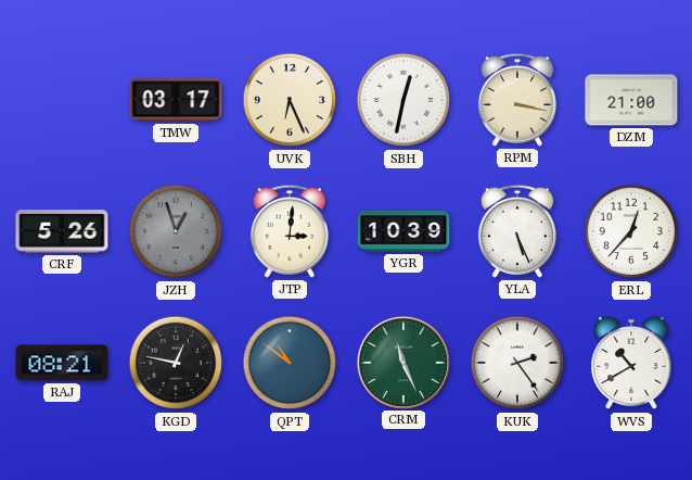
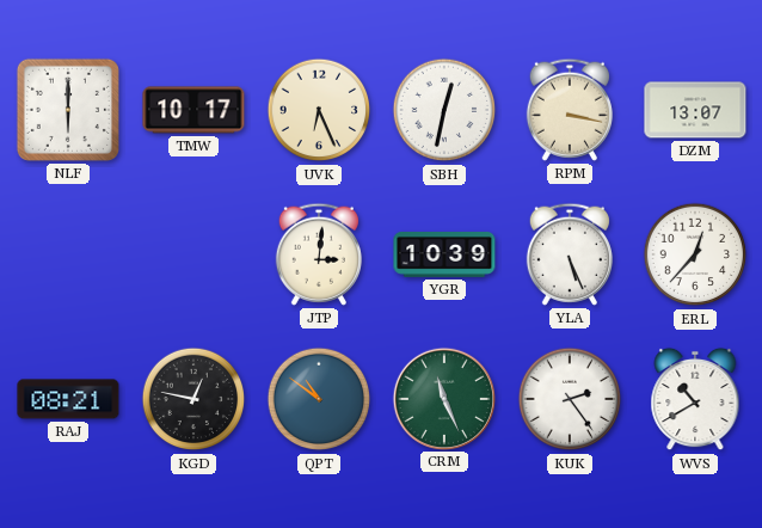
NLF: none -> 6:00
TMW: 03:17 -> 10:17
DZM: 21:00 -> 13:07
CRF: 5:26 -> none
JZH: 12:57 -> none
